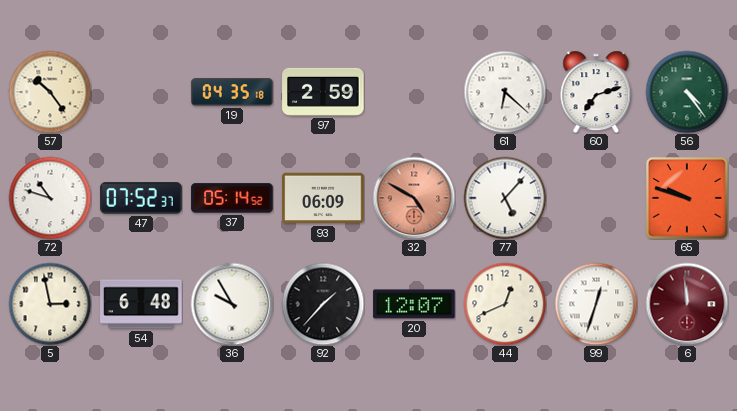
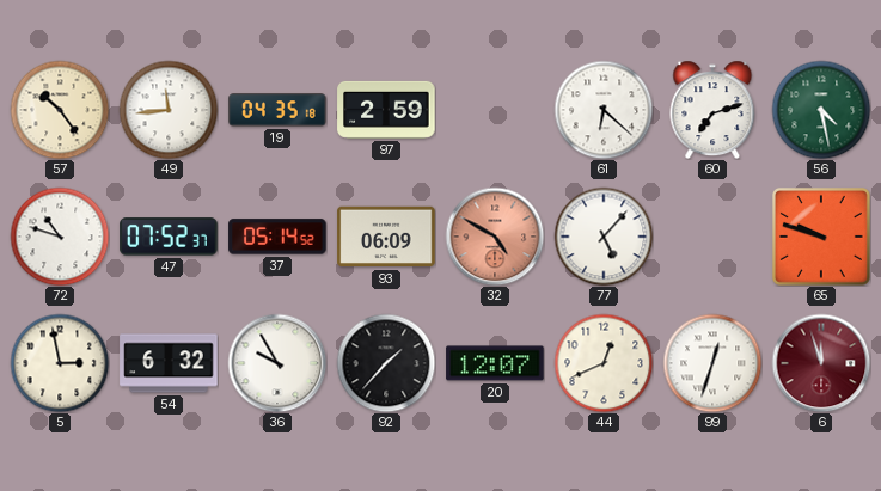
49: none -> 11:44
56: 4:24 -> 4:28
54: 6:48 -> 6:32
6: 11:59 -> 11:57
